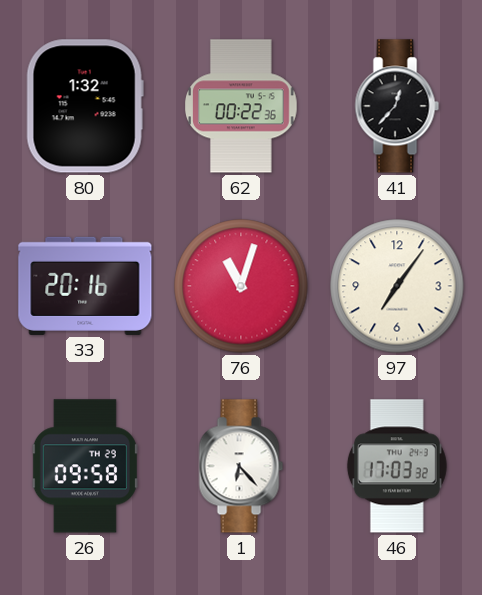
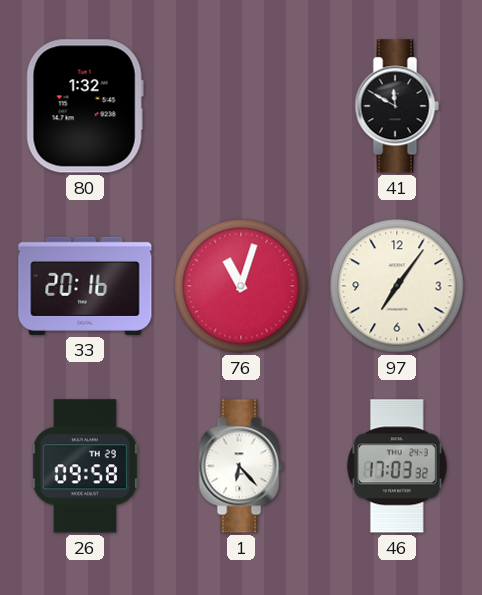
62: 00:22 -> none
41: 12:37 -> 11:50
